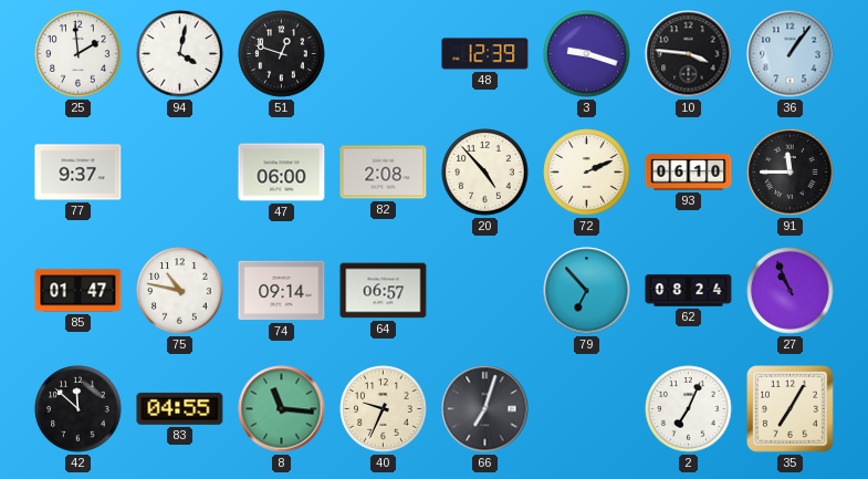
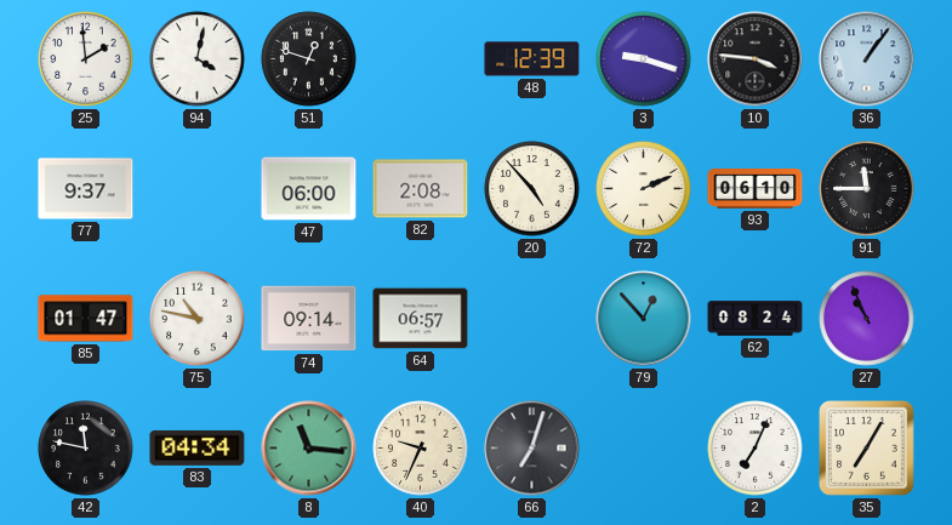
79: 6:53 -> 12:53
42: 11:52 -> 11:47
83: 04:55 -> 04:34
